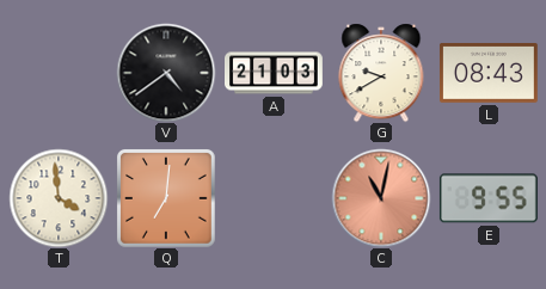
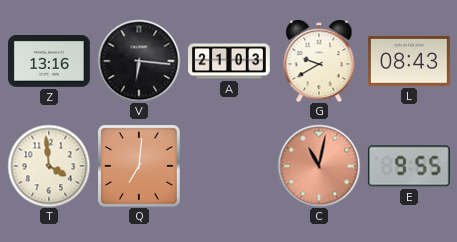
Z: none -> 13:16
V: 4:39 -> 6:16
